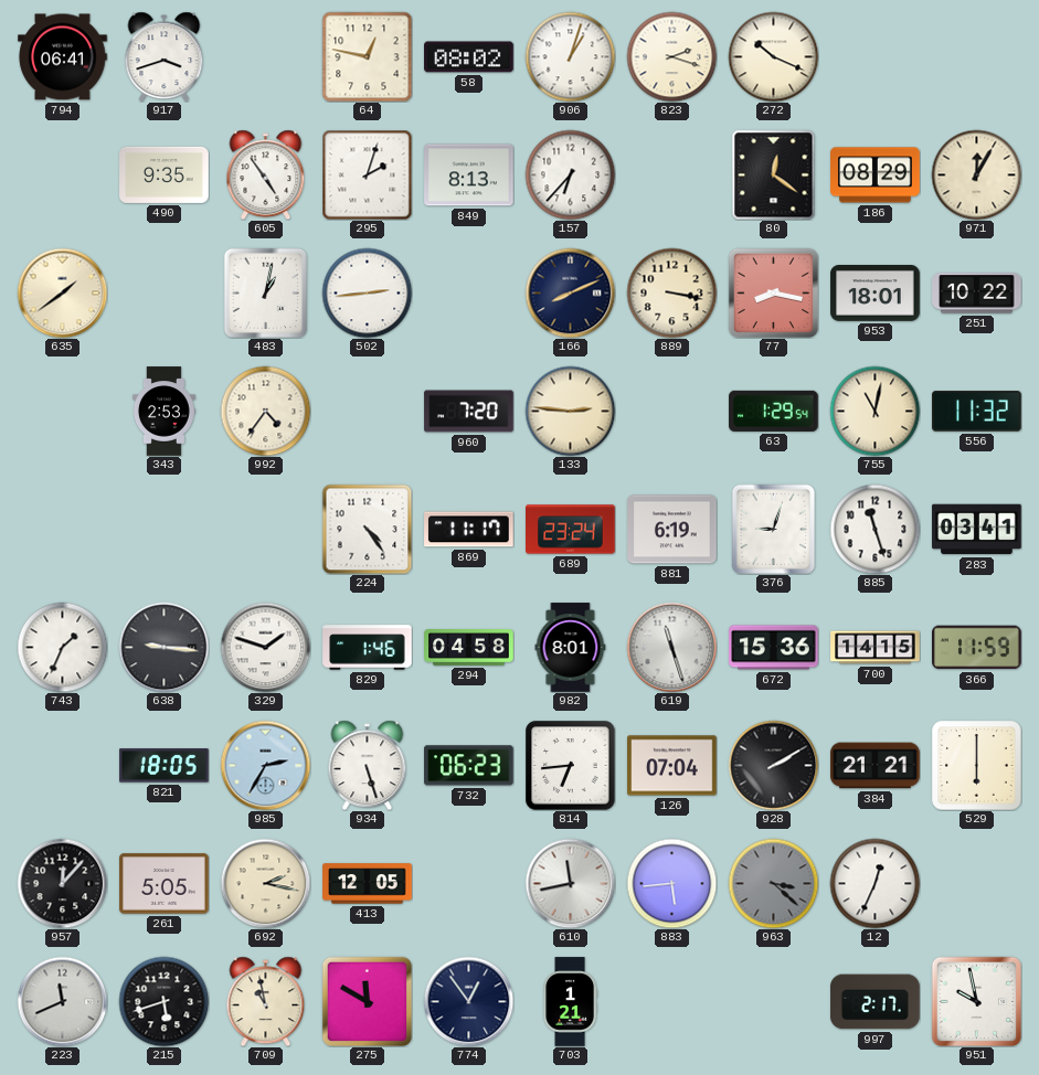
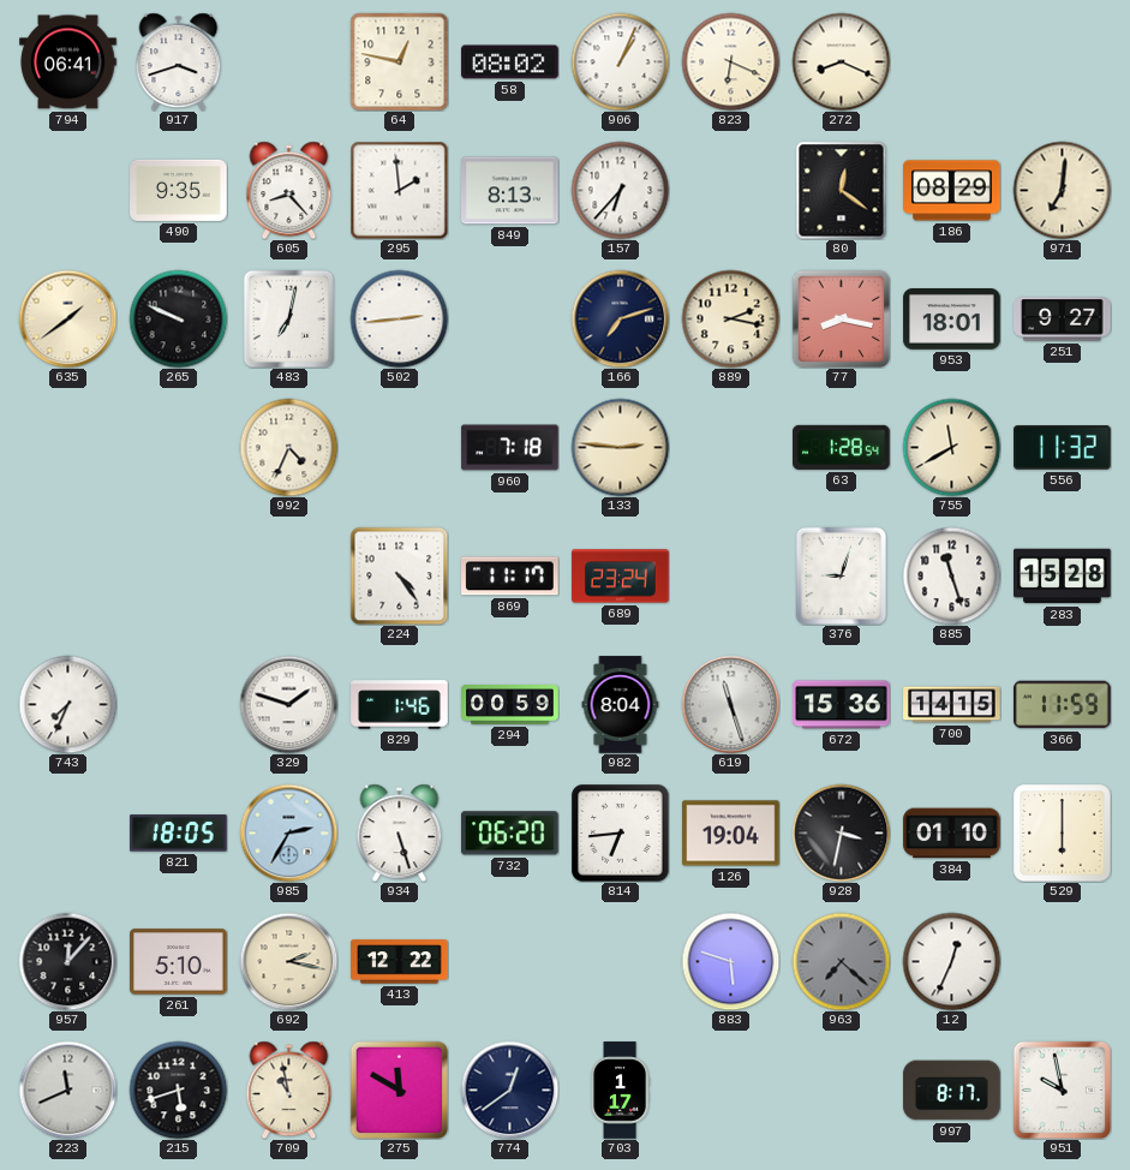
906: 1:03 -> 1:04
823: 2:18 -> 6:19
272: 10:19 -> 8:19
605: 4:54 -> 8:23
295: 2:03 -> 1:59
971: 12:05 -> 7:01
265: none -> 9:49
483: 1:02 -> 7:02
166: 8:11 -> 7:12
889: 3:17 -> 2:17
251: 10:22 -> 9:27
343: 2:53 -> none
992: 4:36 -> 4:34
960: 7:20 -> 7:18
63: 1:29 -> 1:28
755: 11:02 -> 11:40
881: 6:19 -> none
283: 03:41 -> 15:28
743: 1:34 -> 7:34
638: 9:16 -> none
294: 04:58 -> 00:59
982: 8:01 -> 8:04
732: 06:23 -> 06:20
126: 07:04 -> 19:04
928: 2:10 -> 3:32
384: 21:21 -> 01:10
261: 5:05 -> 5:10
413: 12:05 -> 12:22
610: 11:43 -> none
883: 5:44 -> 5:48
963: 3:22 -> 7:22
774: 12:54 -> 12:39
703: 1:21 -> 1:17
997: 2:17 -> 8:17
